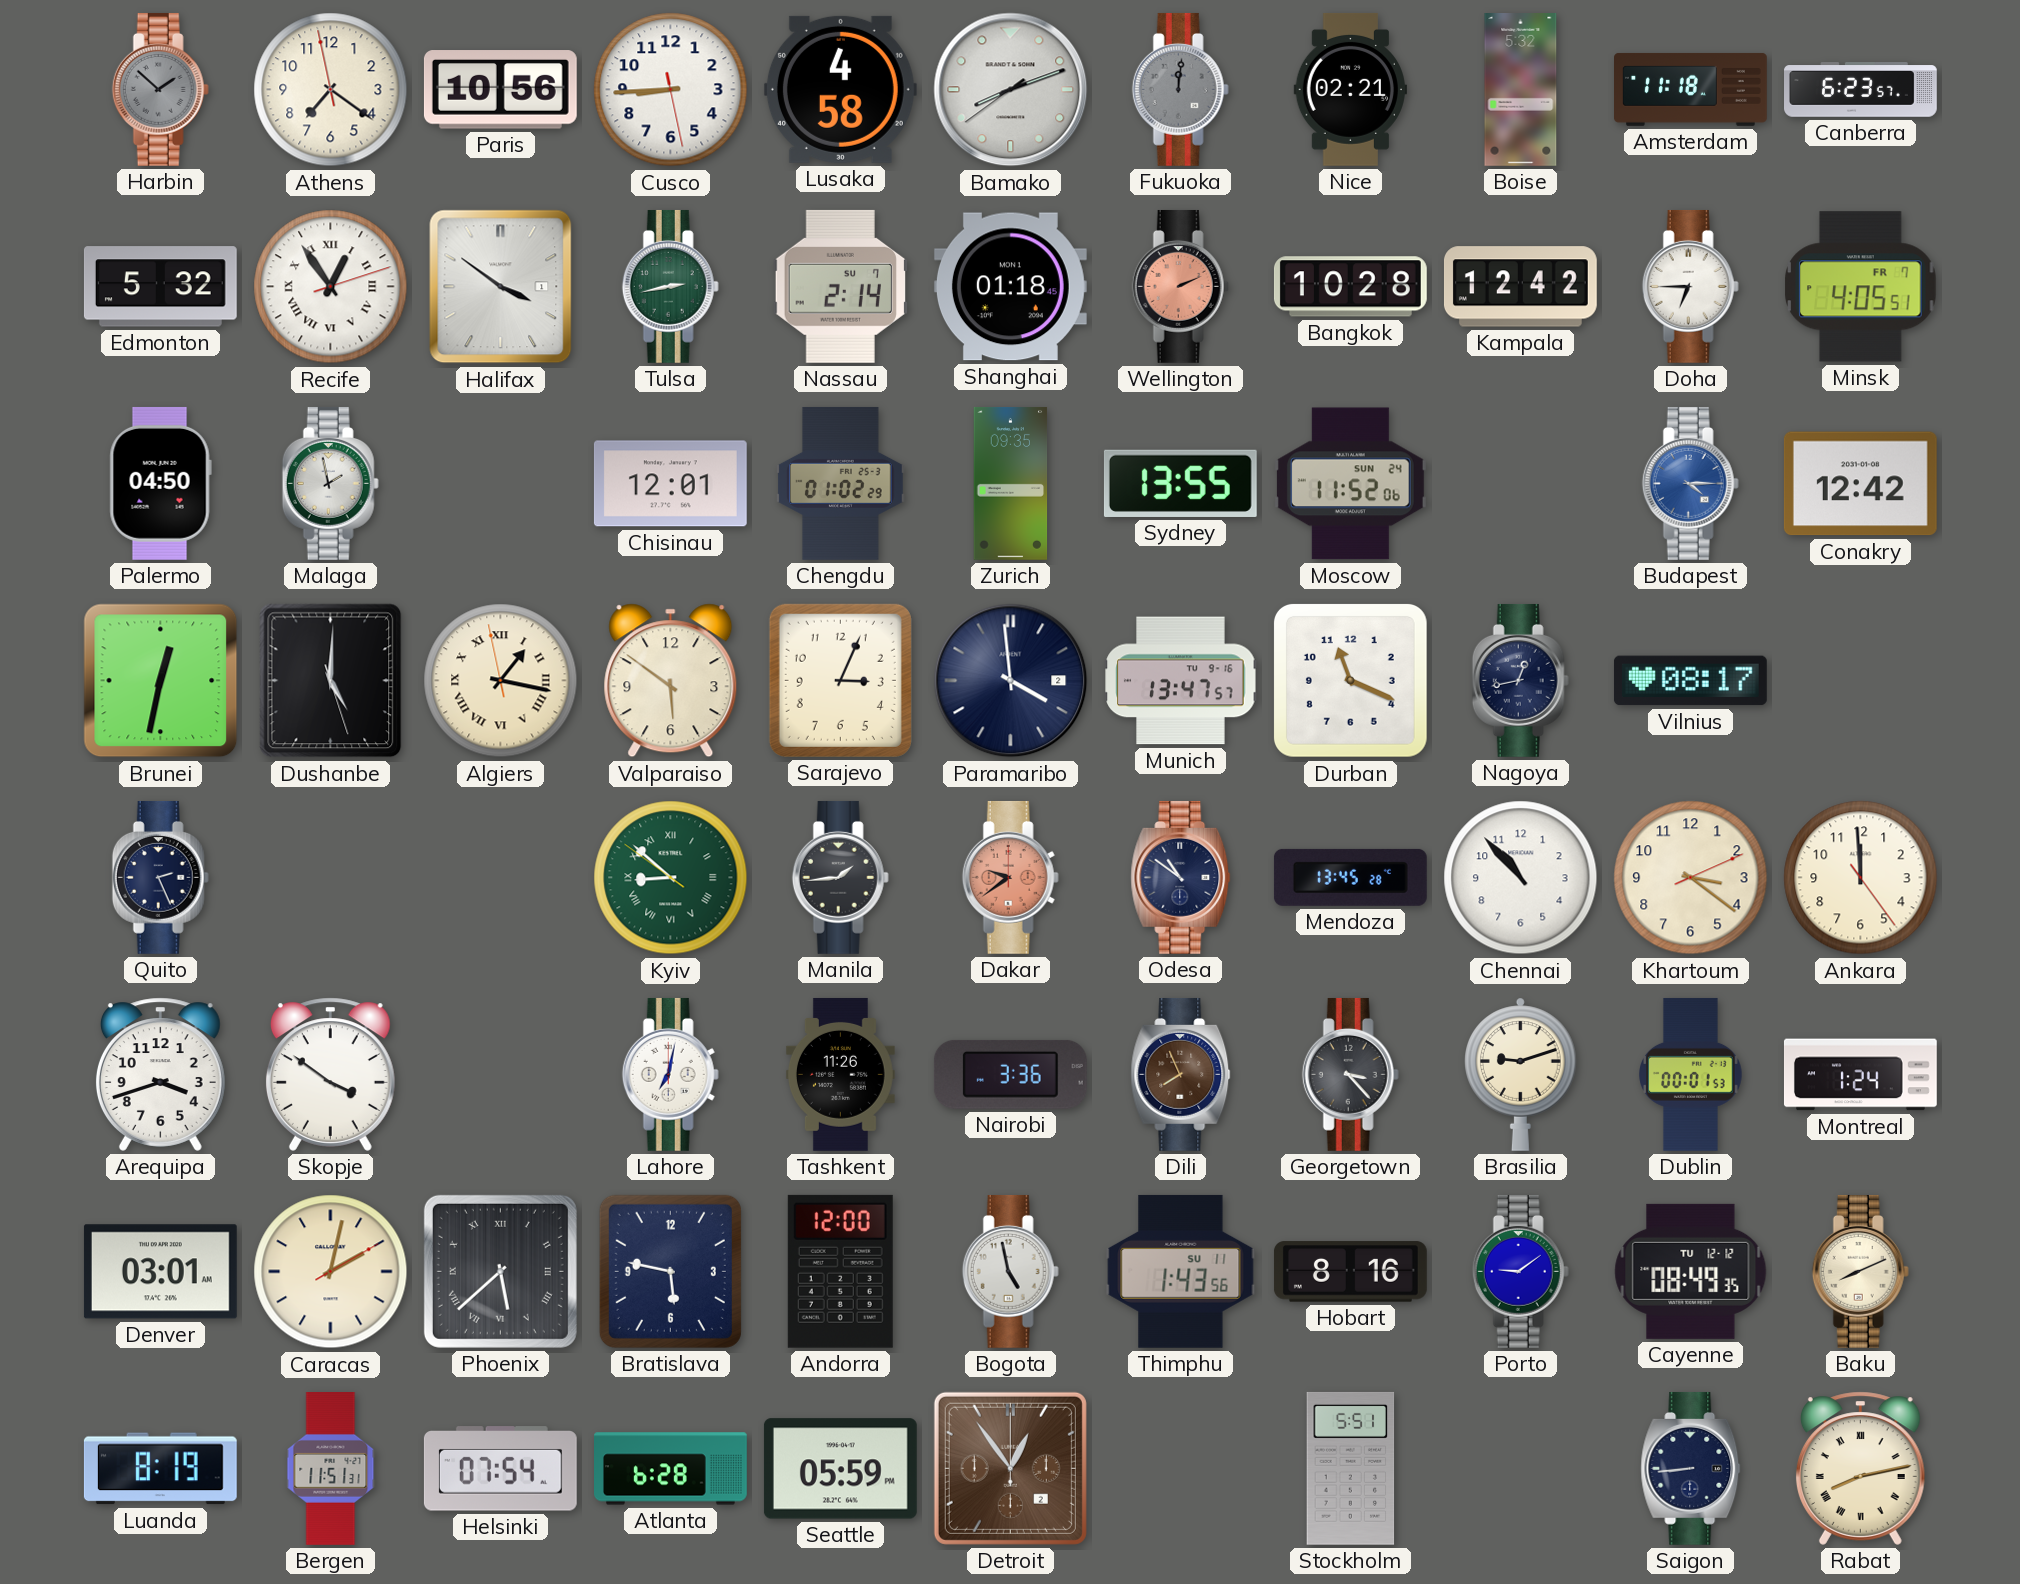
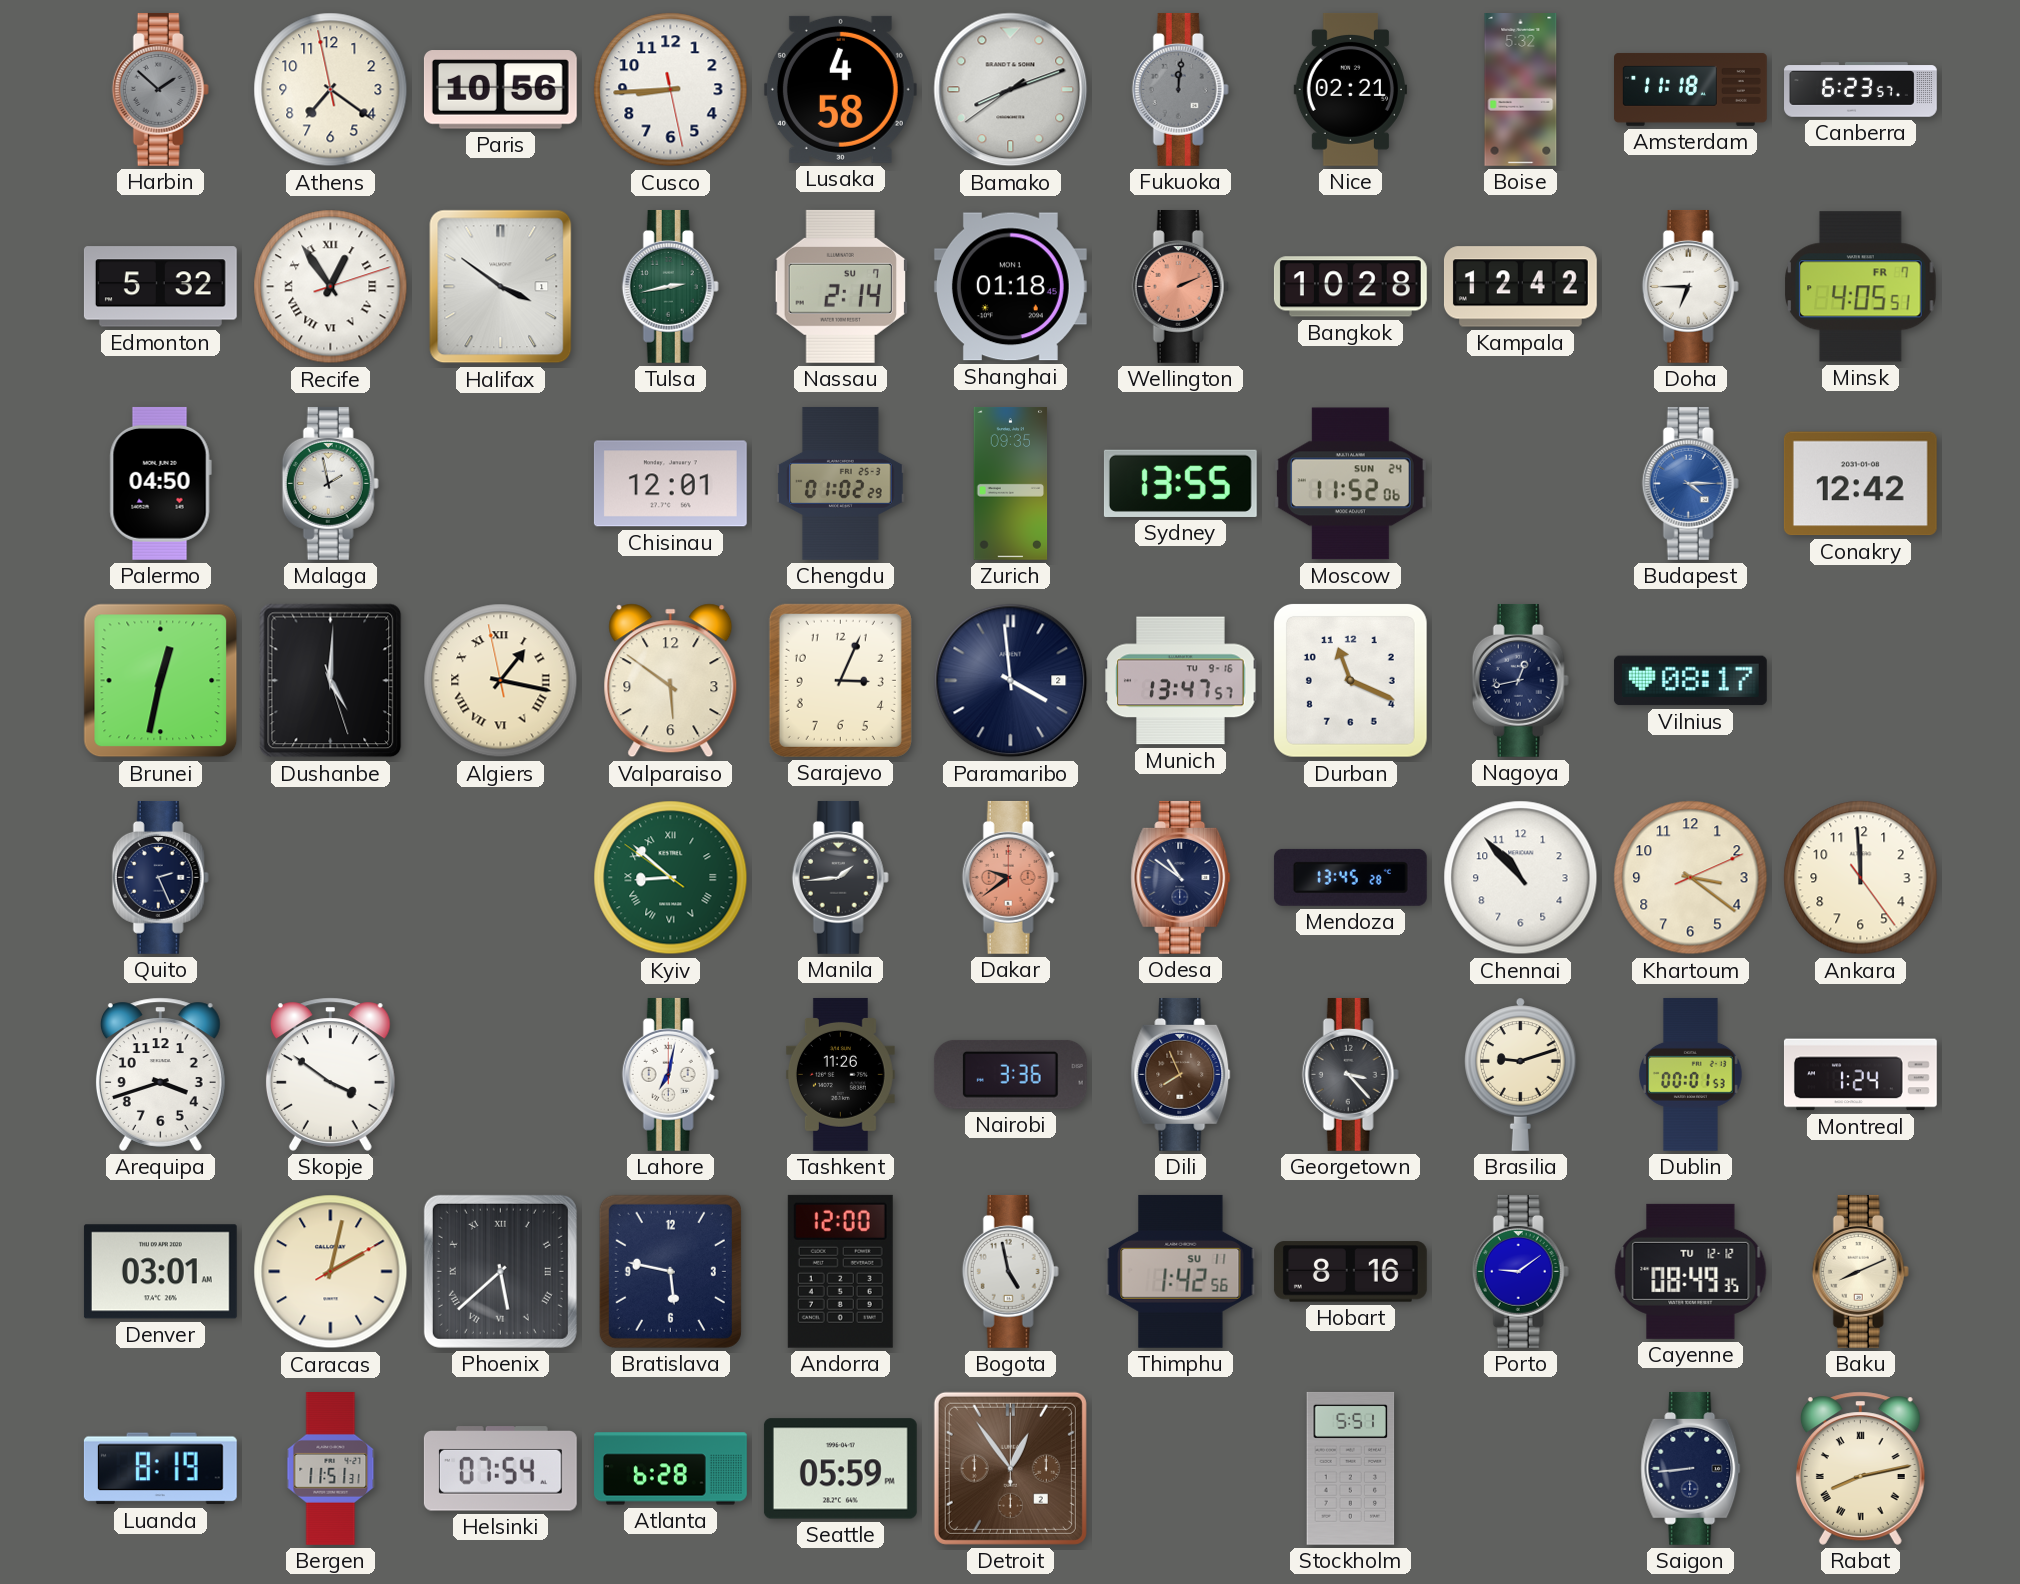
Thimphu: 1:43 -> 1:42
